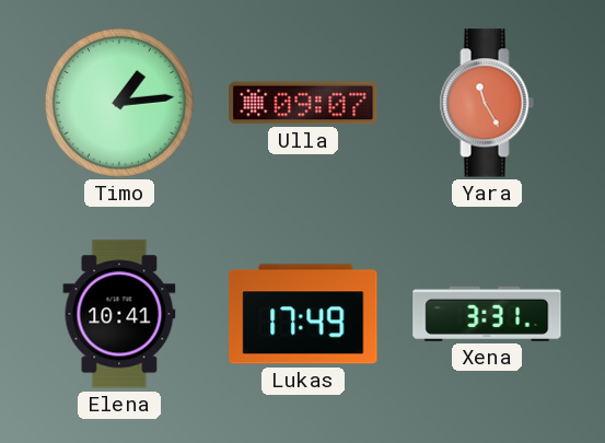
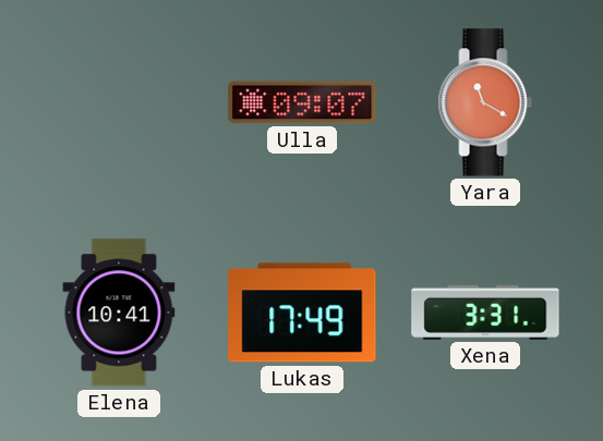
Timo: 1:14 -> none
Yara: 11:25 -> 11:20
